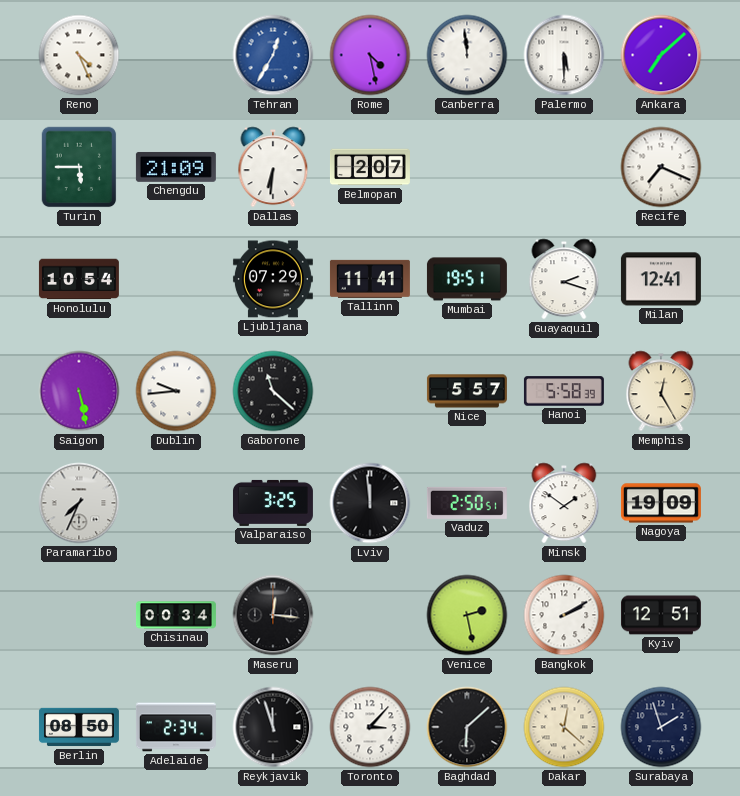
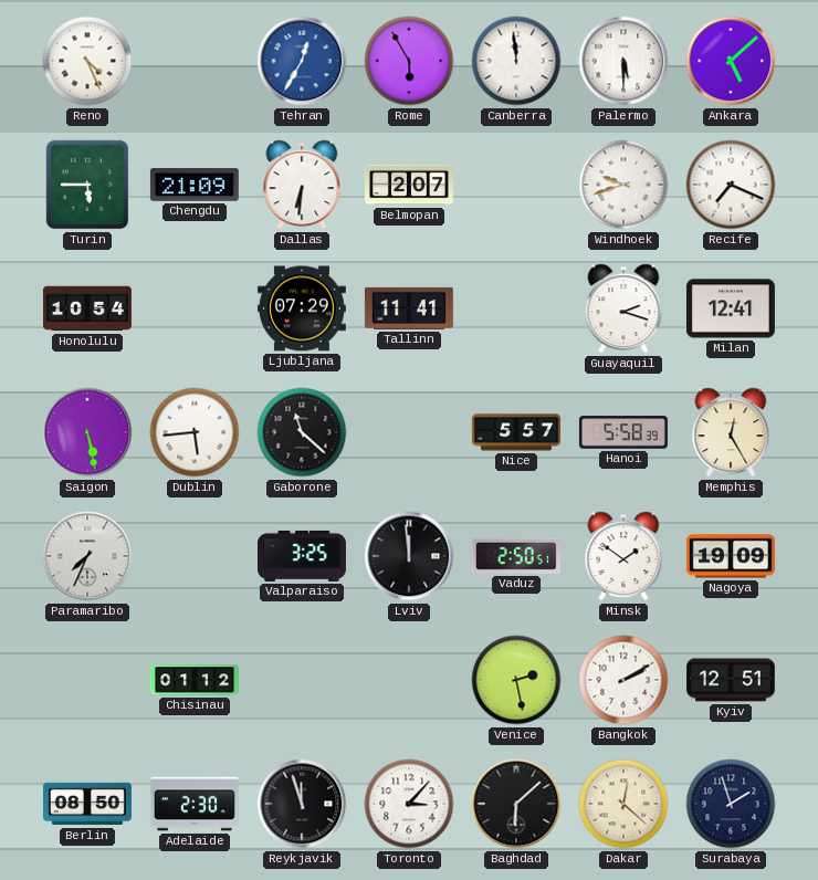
Rome: 4:28 -> 5:55
Ankara: 7:08 -> 5:08
Windhoek: none -> 9:42
Mumbai: 19:51 -> none
Dublin: 9:44 -> 5:44
Chisinau: 00:34 -> 01:12
Maseru: 12:16 -> none
Adelaide: 2:34 -> 2:30
